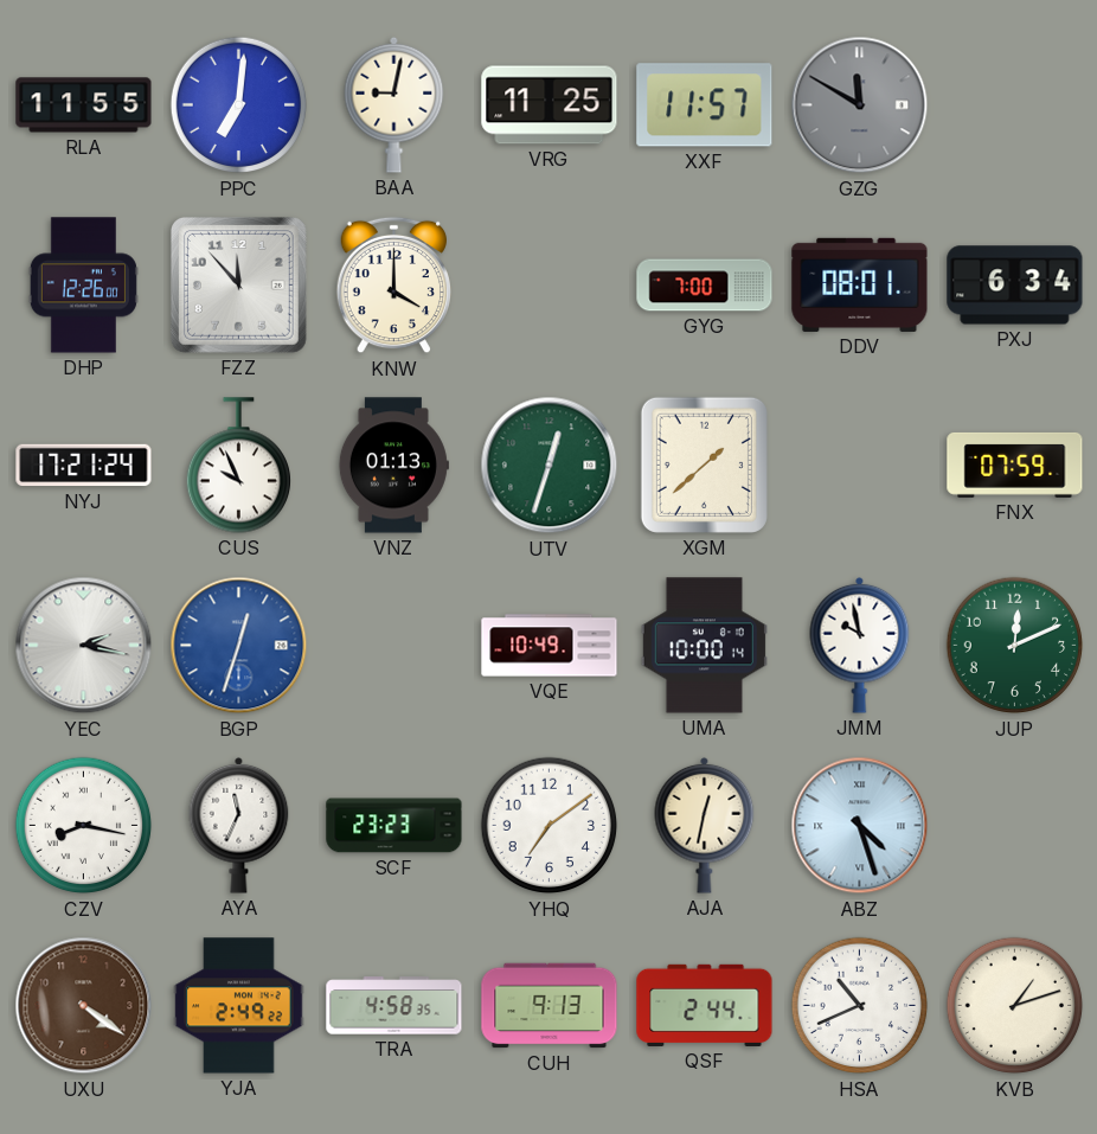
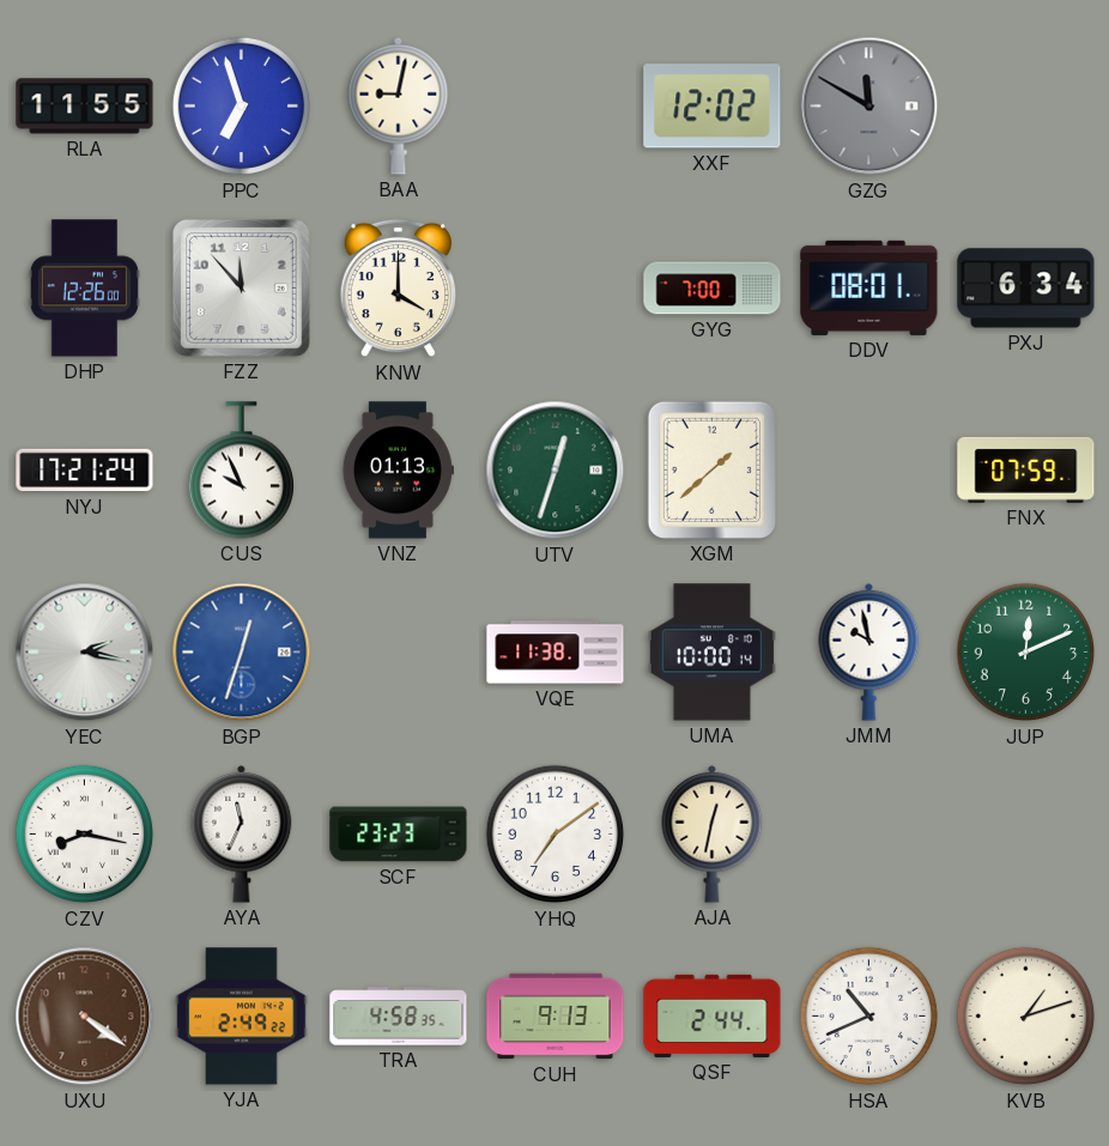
PPC: 7:01 -> 6:57
VRG: 11:25 -> none
XXF: 11:57 -> 12:02
VQE: 10:49 -> 11:38
ABZ: 4:27 -> none
